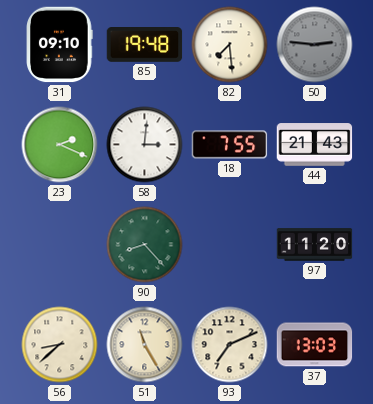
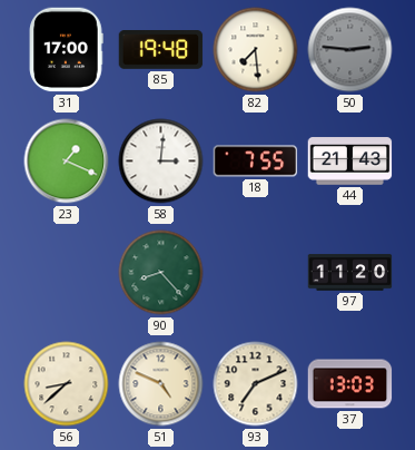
31: 09:10 -> 17:00
23: 2:19 -> 1:19
51: 11:25 -> 4:49
